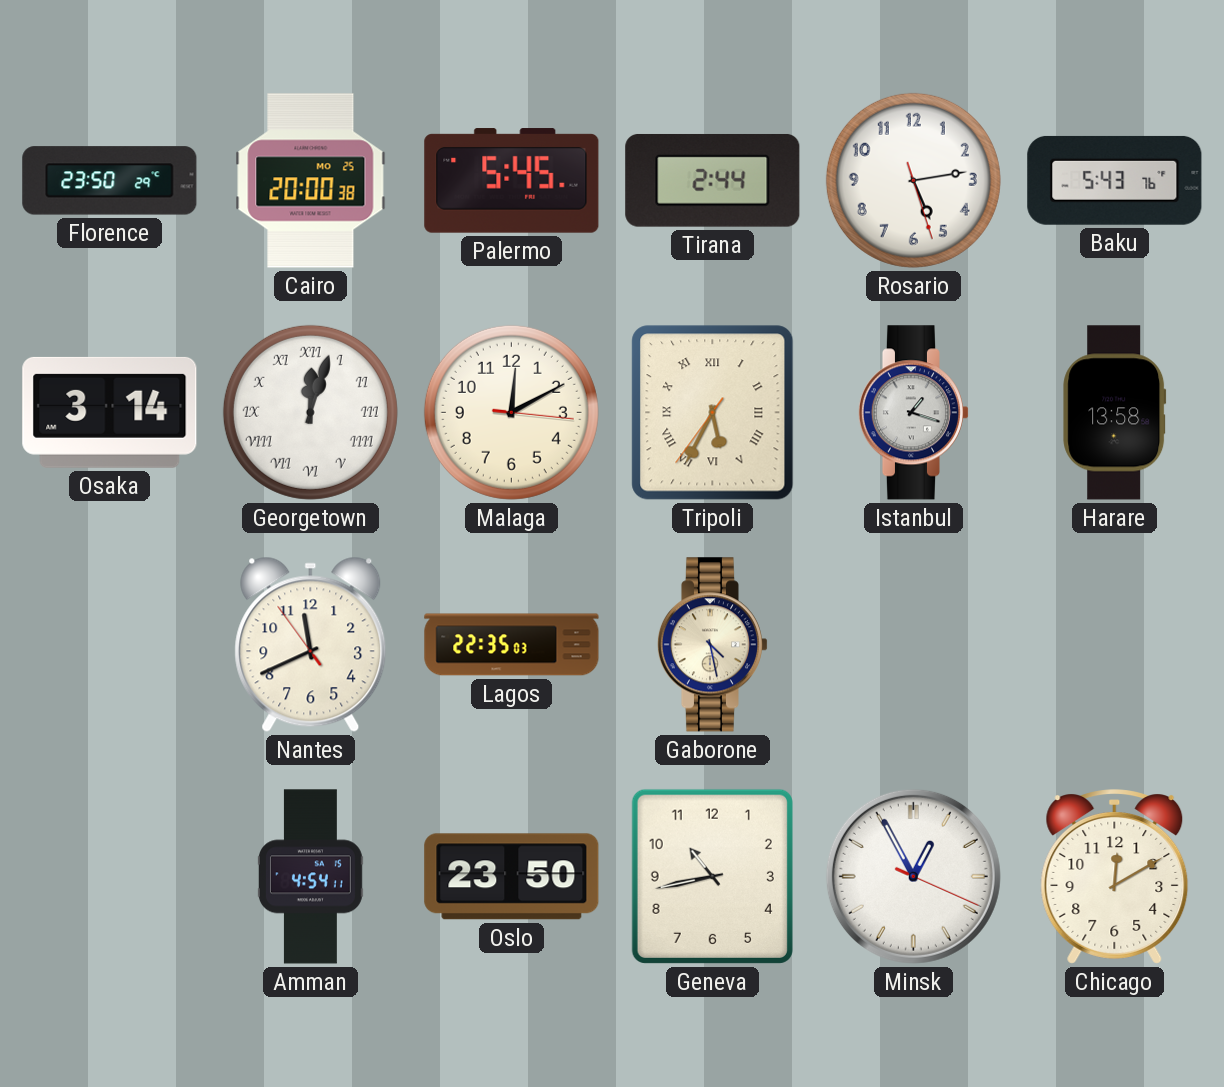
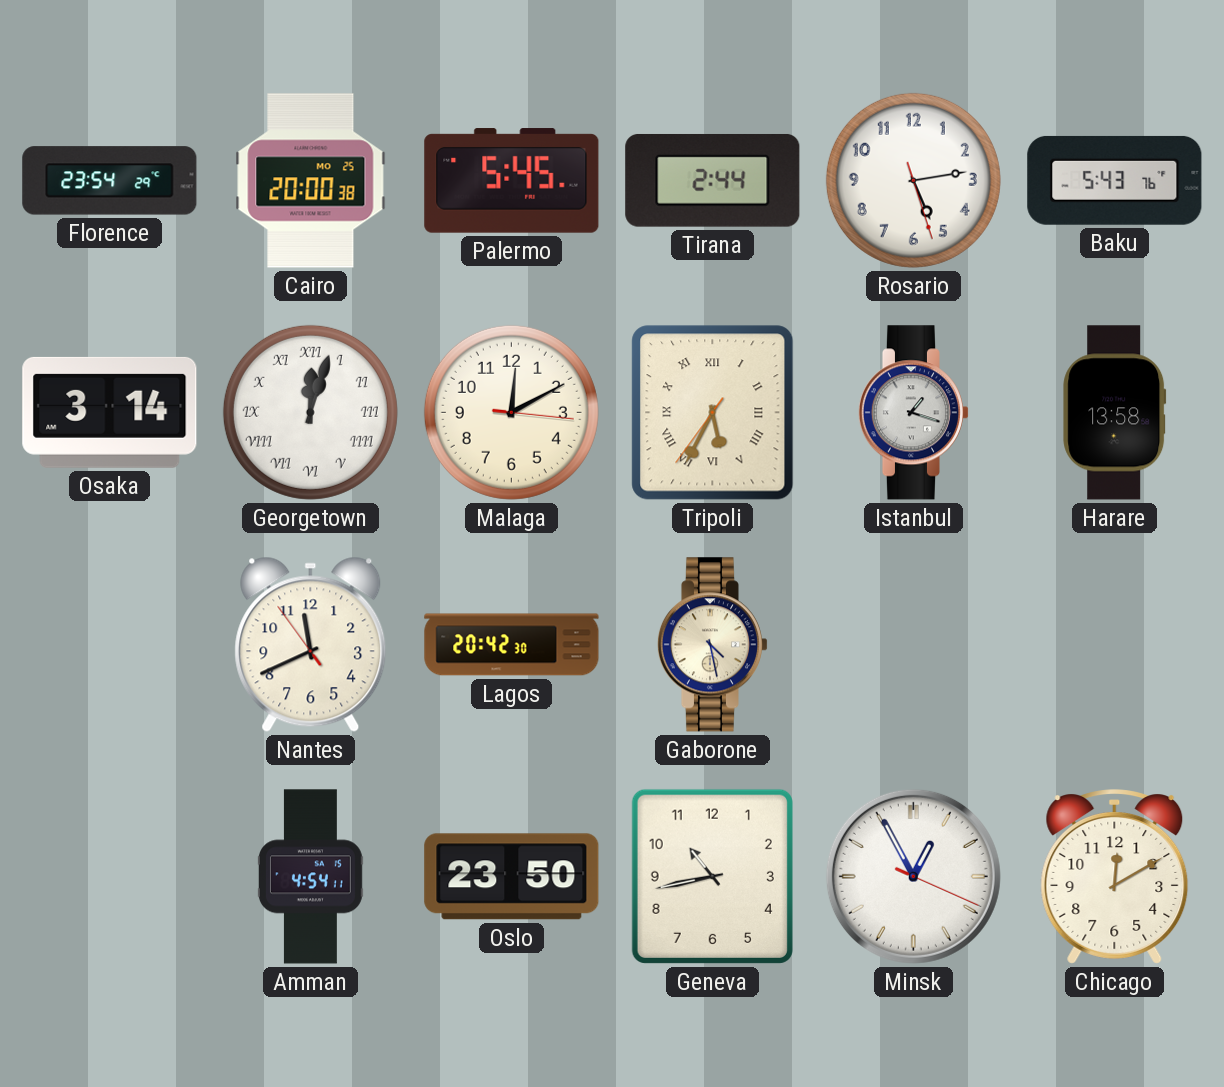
Florence: 23:50 -> 23:54
Lagos: 22:35 -> 20:42
